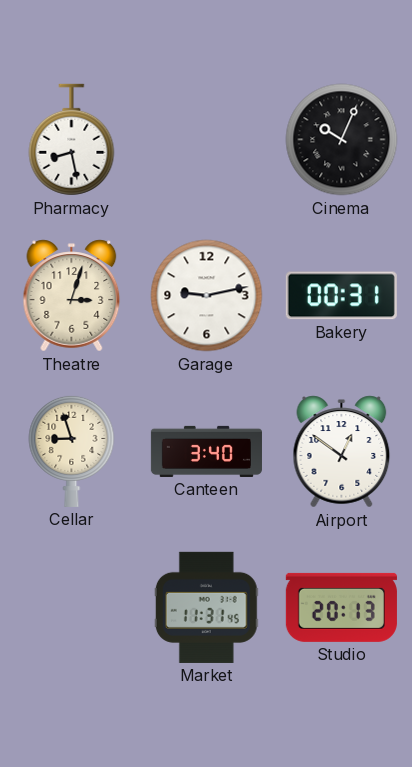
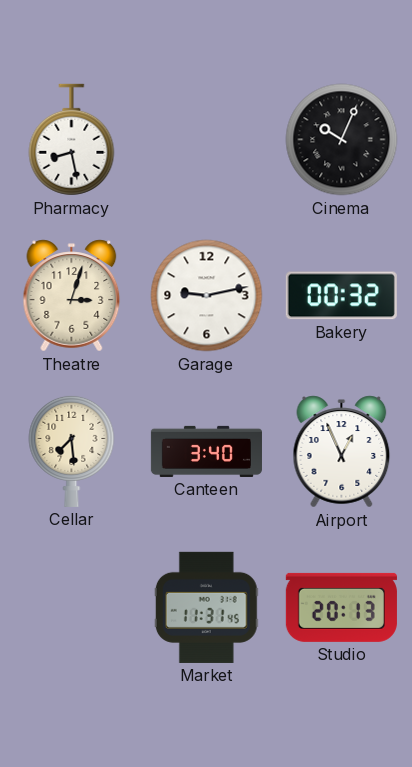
Bakery: 00:31 -> 00:32
Cellar: 8:57 -> 7:29
Airport: 12:51 -> 12:56
